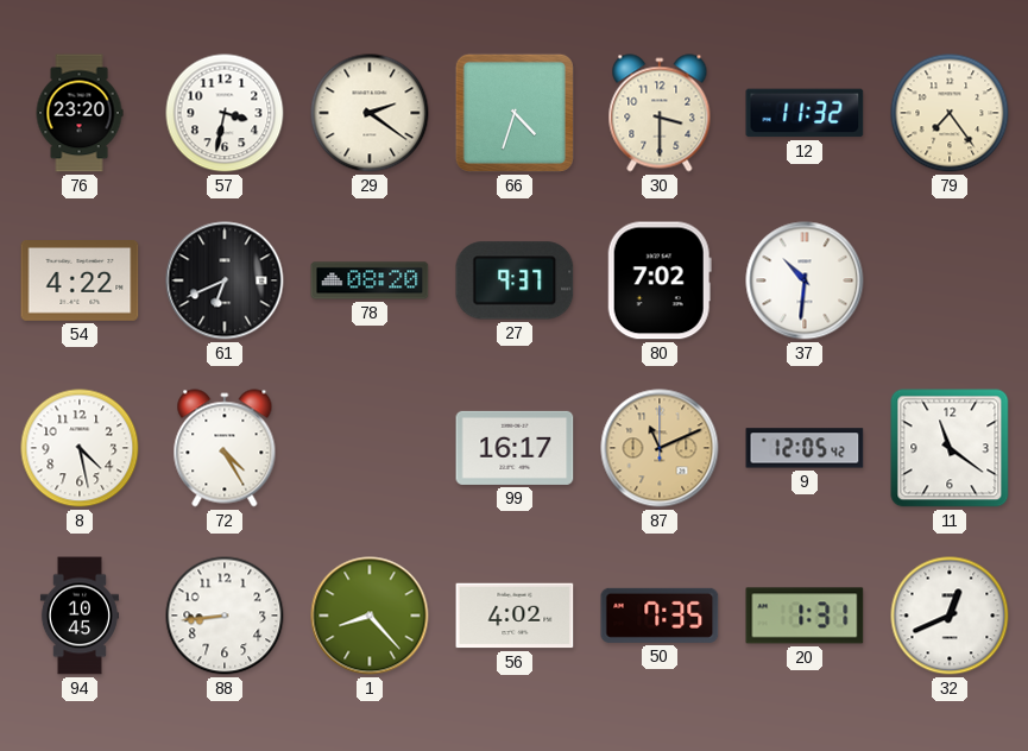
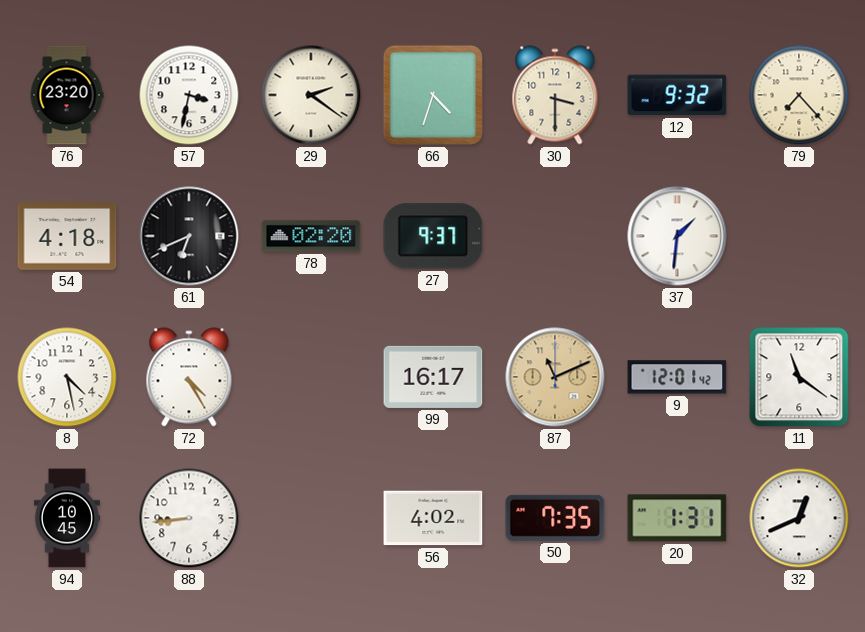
12: 11:32 -> 9:32
79: 7:24 -> 7:23
54: 4:22 -> 4:18
78: 08:20 -> 02:20
80: 7:02 -> none
37: 10:31 -> 1:31
9: 12:05 -> 12:01
1: 8:23 -> none
